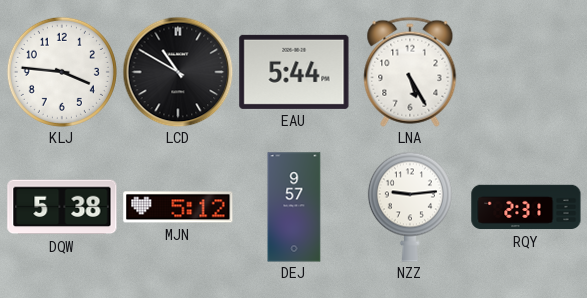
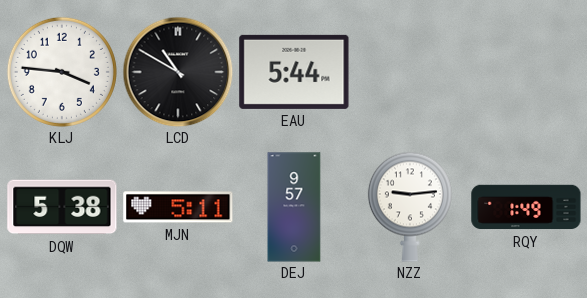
LNA: 5:25 -> none
MJN: 5:12 -> 5:11
RQY: 2:31 -> 1:49
